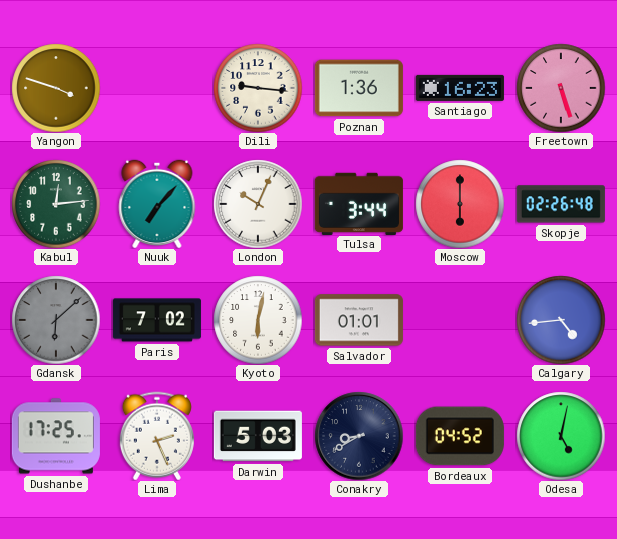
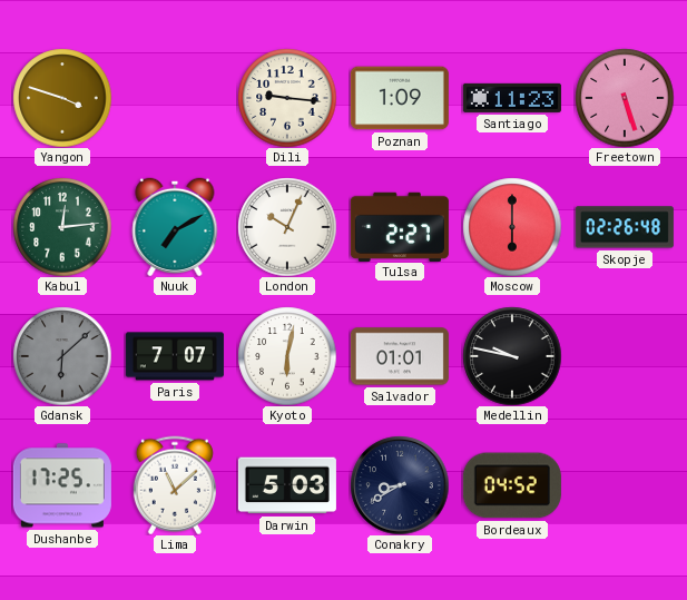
Poznan: 1:36 -> 1:09
Santiago: 16:23 -> 11:23
Nuuk: 7:07 -> 7:10
Tulsa: 3:44 -> 2:27
Paris: 7:02 -> 7:07
Medellin: none -> 9:47
Calgary: 4:44 -> none
Lima: 2:26 -> 11:08
Odesa: 5:02 -> none
